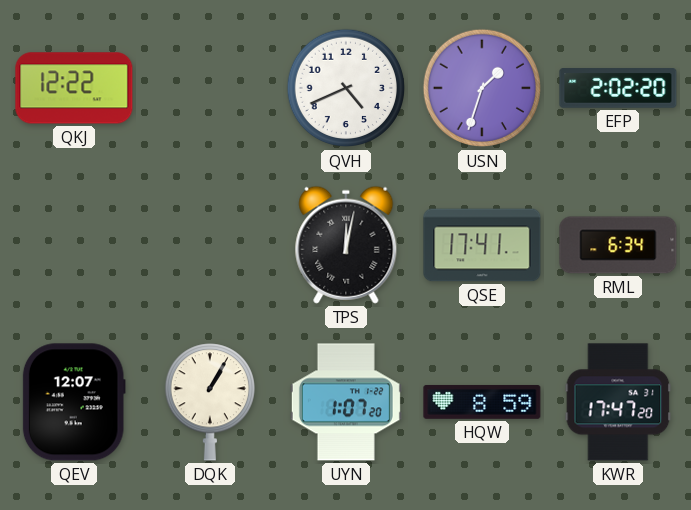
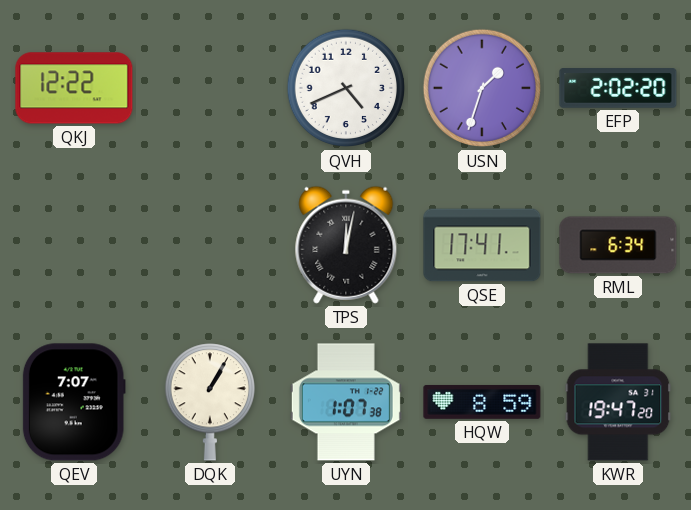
QEV: 12:07 -> 7:07
UYN: 1:07:20 -> 1:07:38
KWR: 17:47 -> 19:47
